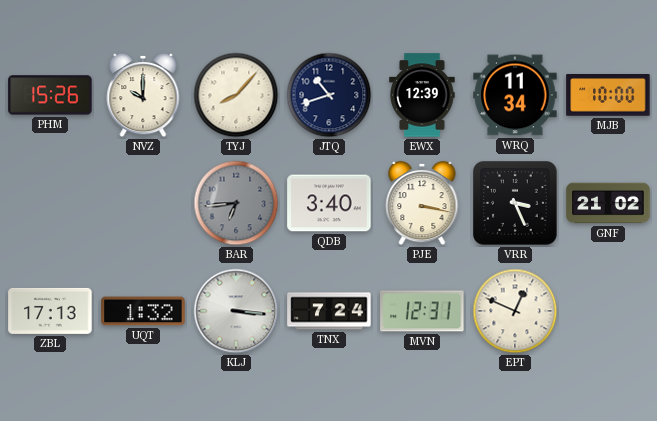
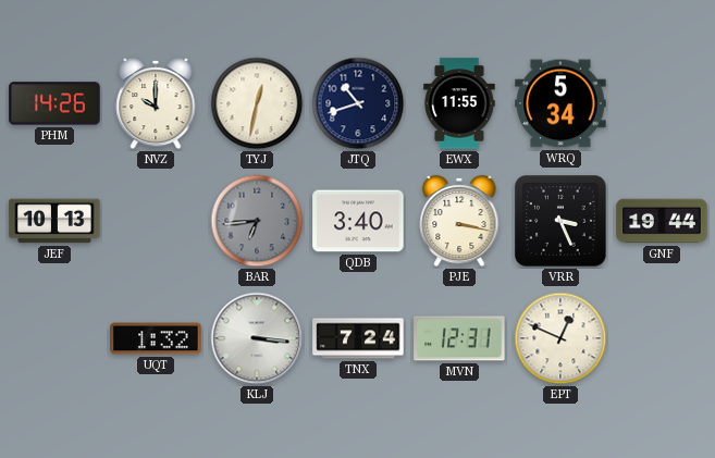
PHM: 15:26 -> 14:26
TYJ: 8:07 -> 12:32
EWX: 12:39 -> 11:55
WRQ: 11:34 -> 5:34
MJB: 10:00 -> none
JEF: none -> 10:13
GNF: 21:02 -> 19:44
ZBL: 17:13 -> none
